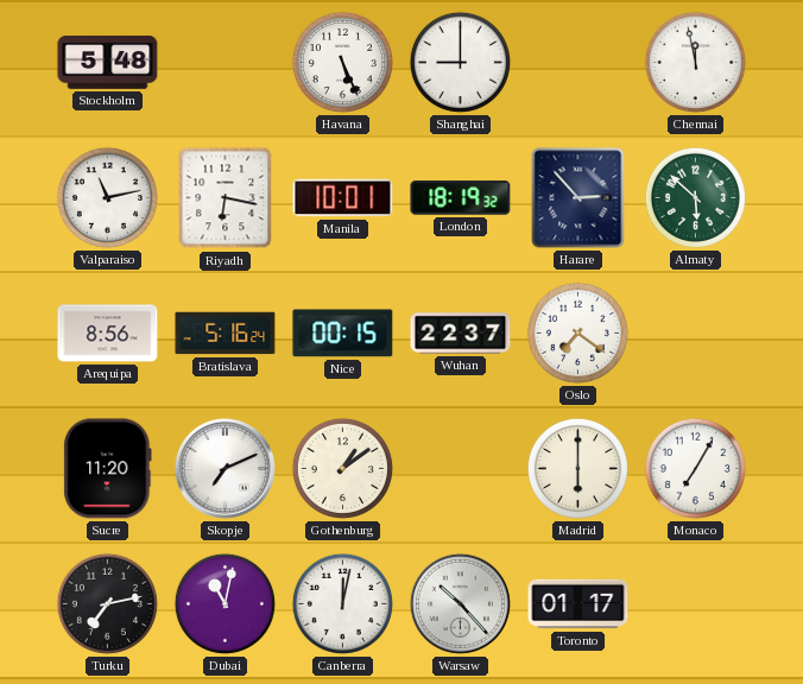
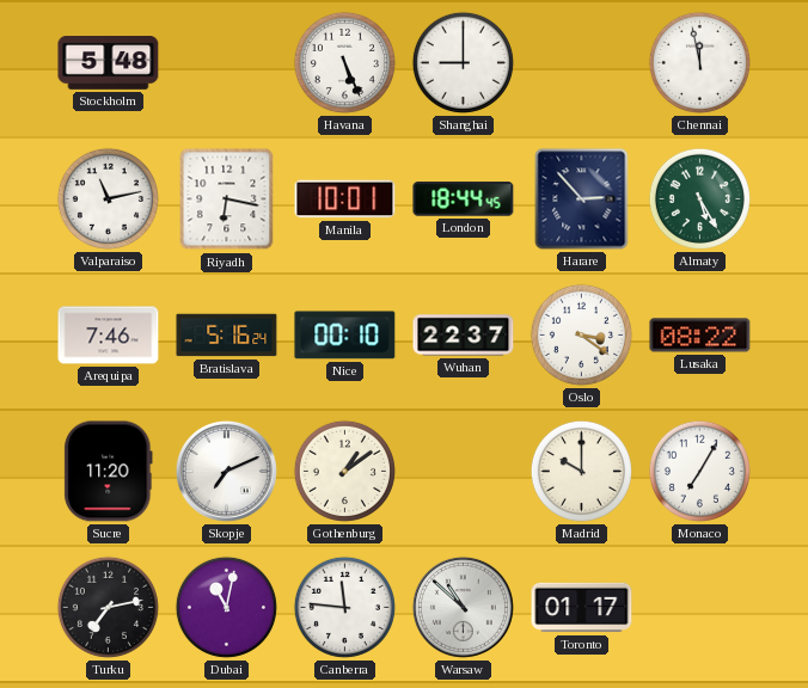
London: 18:19 -> 18:44
Almaty: 5:52 -> 5:25
Arequipa: 8:56 -> 7:46
Nice: 00:15 -> 00:10
Oslo: 7:21 -> 3:21
Lusaka: none -> 08:22
Madrid: 6:00 -> 10:00
Canberra: 12:02 -> 11:46
Warsaw: 10:23 -> 10:52
